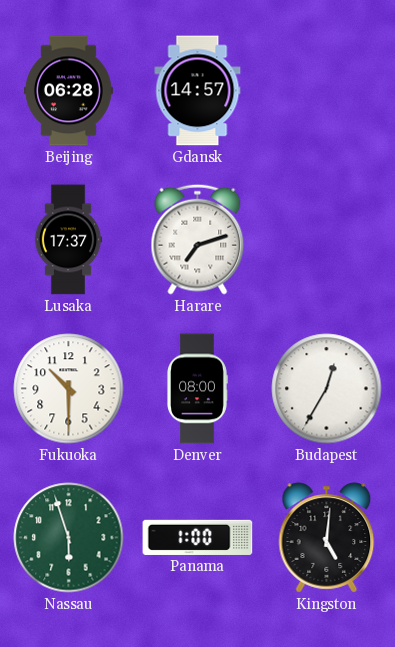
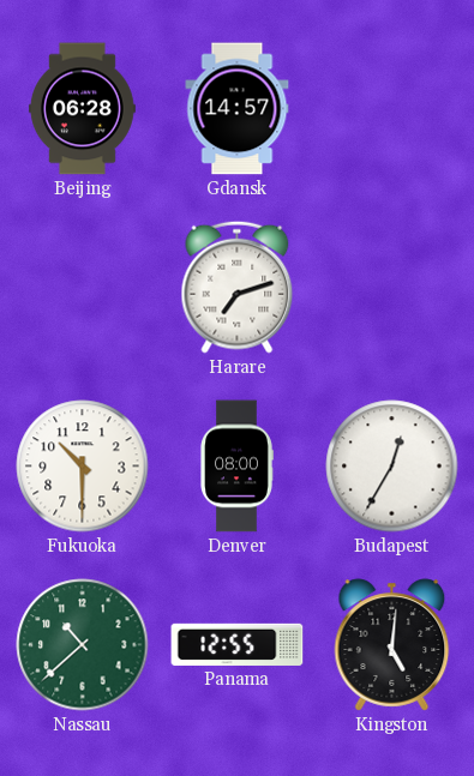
Lusaka: 17:37 -> none
Nassau: 5:57 -> 10:38
Panama: 1:00 -> 12:55
